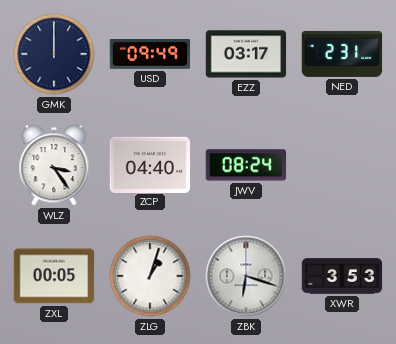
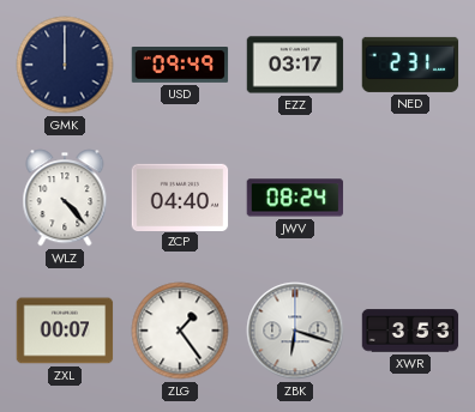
WLZ: 3:24 -> 4:23
ZXL: 00:05 -> 00:07
ZLG: 1:03 -> 1:24
